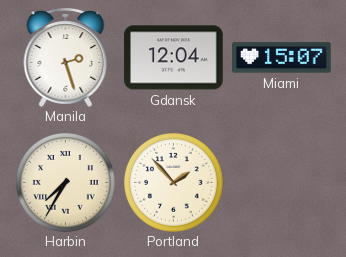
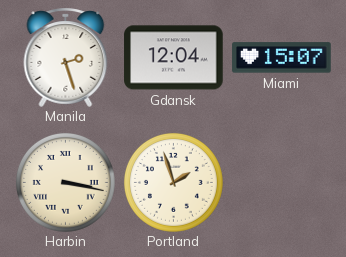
Harbin: 7:35 -> 3:17
Portland: 1:53 -> 1:57
